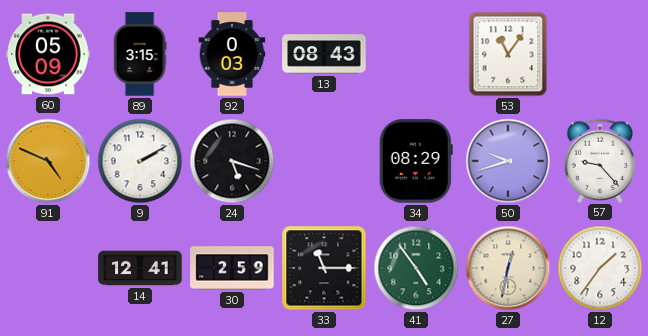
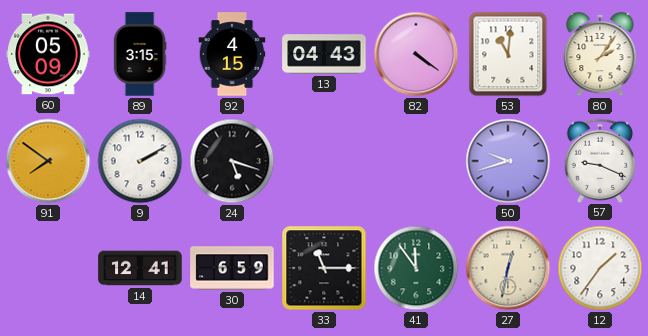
92: 0:03 -> 4:15
13: 08:43 -> 04:43
82: none -> 4:21
53: 11:06 -> 11:01
80: none -> 2:06
91: 4:49 -> 7:51
34: 08:29 -> none
57: 9:23 -> 9:19
30: 2:59 -> 6:59
41: 4:54 -> 11:54
